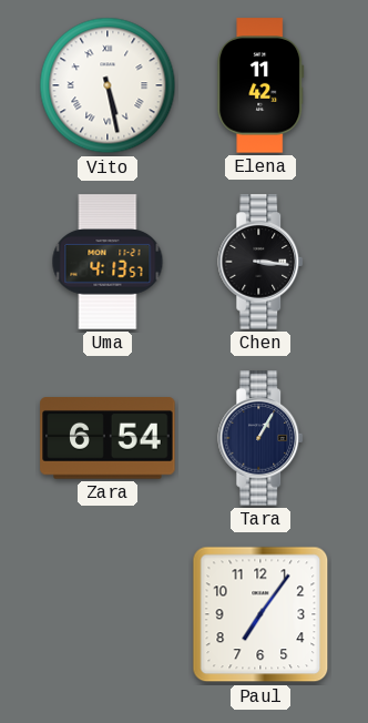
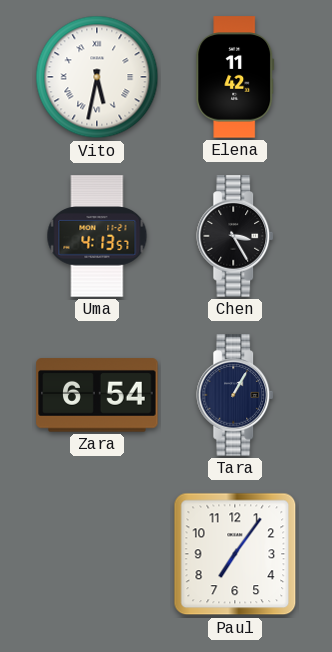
Vito: 5:28 -> 5:32
Chen: 3:16 -> 3:25
